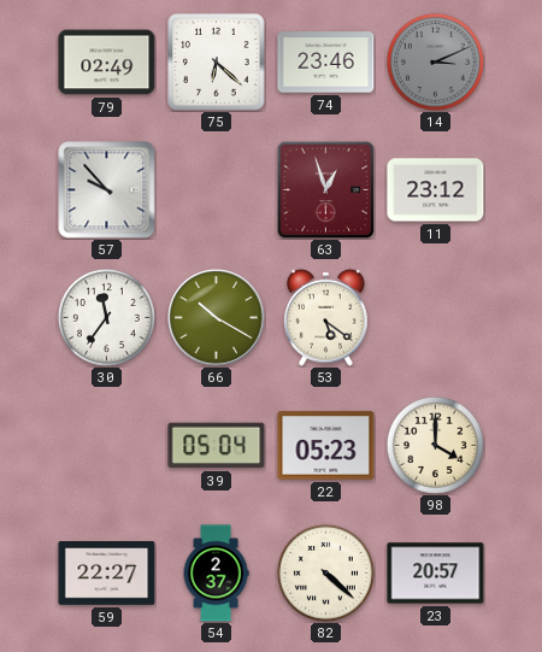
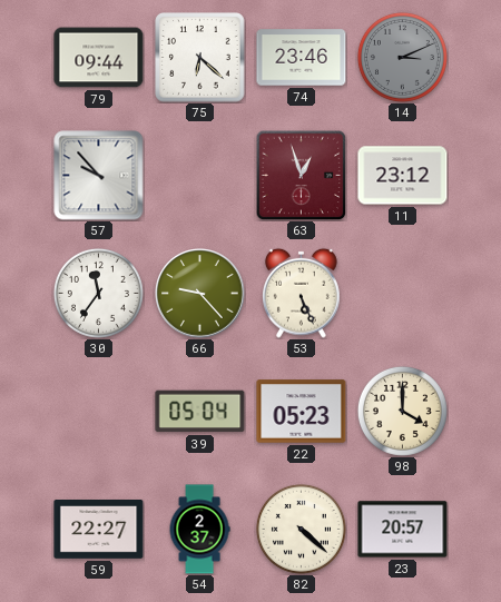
79: 02:49 -> 09:44
66: 10:20 -> 9:23
53: 5:21 -> 5:26
